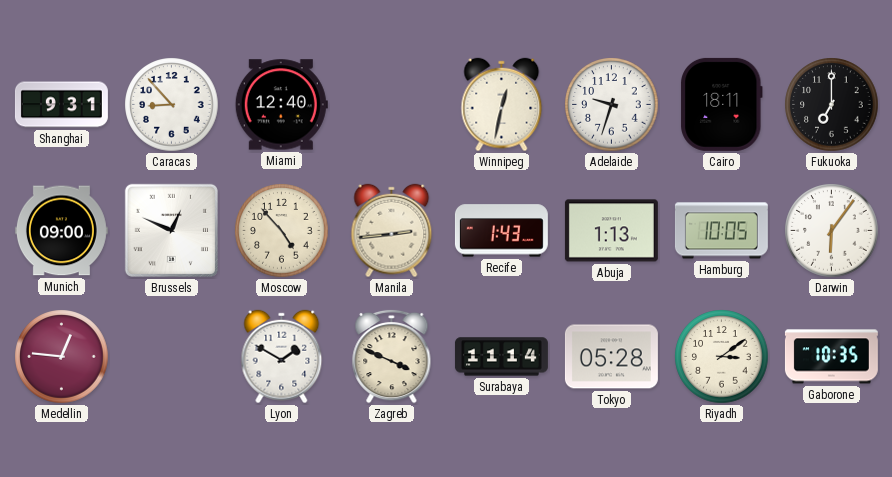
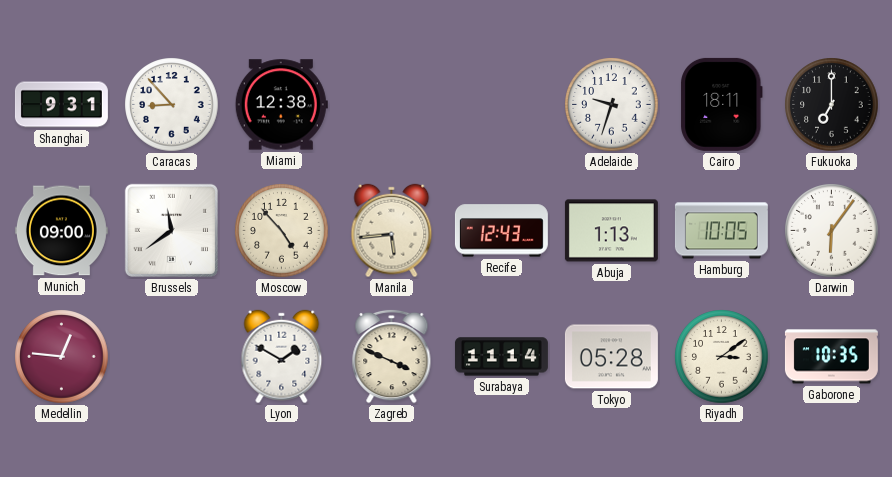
Miami: 12:40 -> 12:38
Winnipeg: 12:32 -> none
Brussels: 12:49 -> 11:39
Manila: 2:44 -> 5:44
Recife: 1:43 -> 12:43
